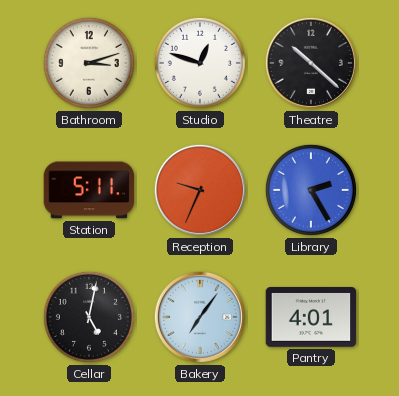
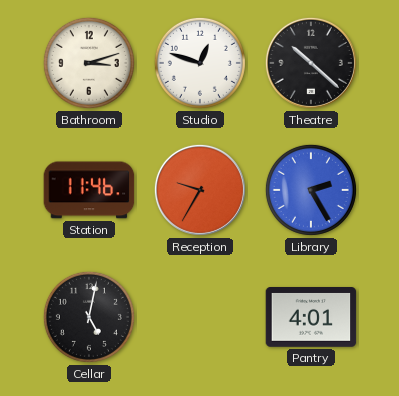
Station: 5:11 -> 11:46
Reception: 9:34 -> 9:35
Bakery: 7:06 -> none
